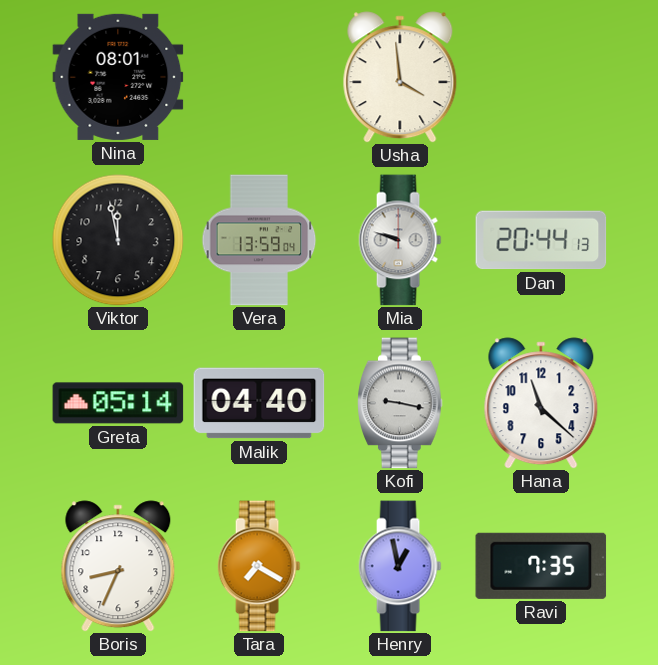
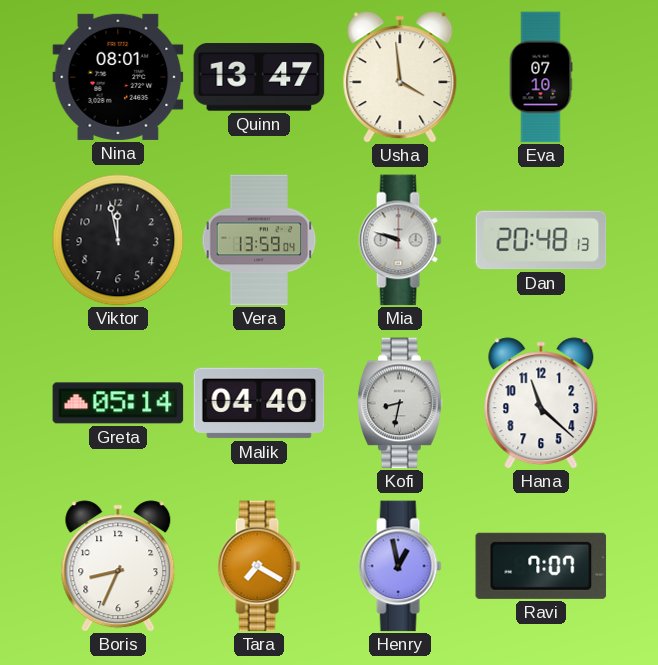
Quinn: none -> 13:47
Eva: none -> 07:10
Dan: 20:44 -> 20:48
Kofi: 9:17 -> 8:32
Ravi: 7:35 -> 7:07
